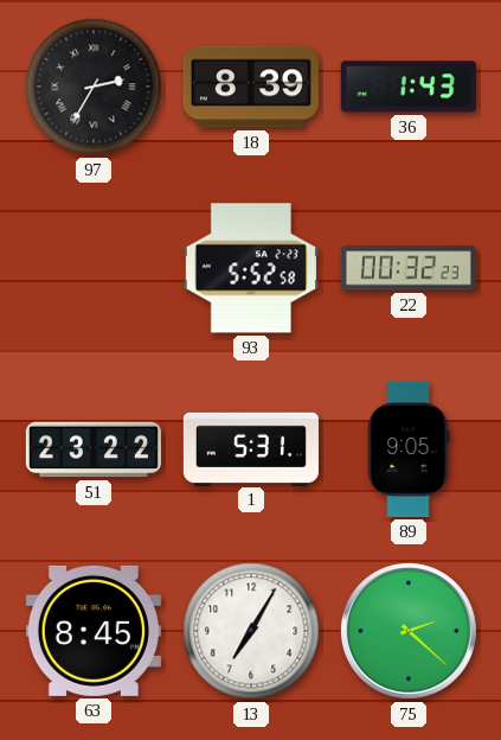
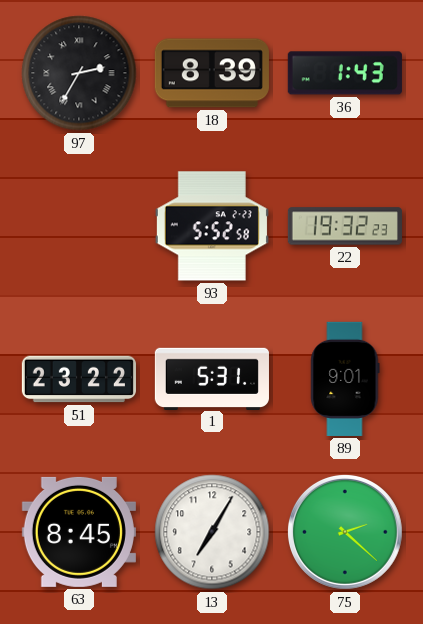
22: 00:32 -> 19:32
89: 9:05 -> 9:01
